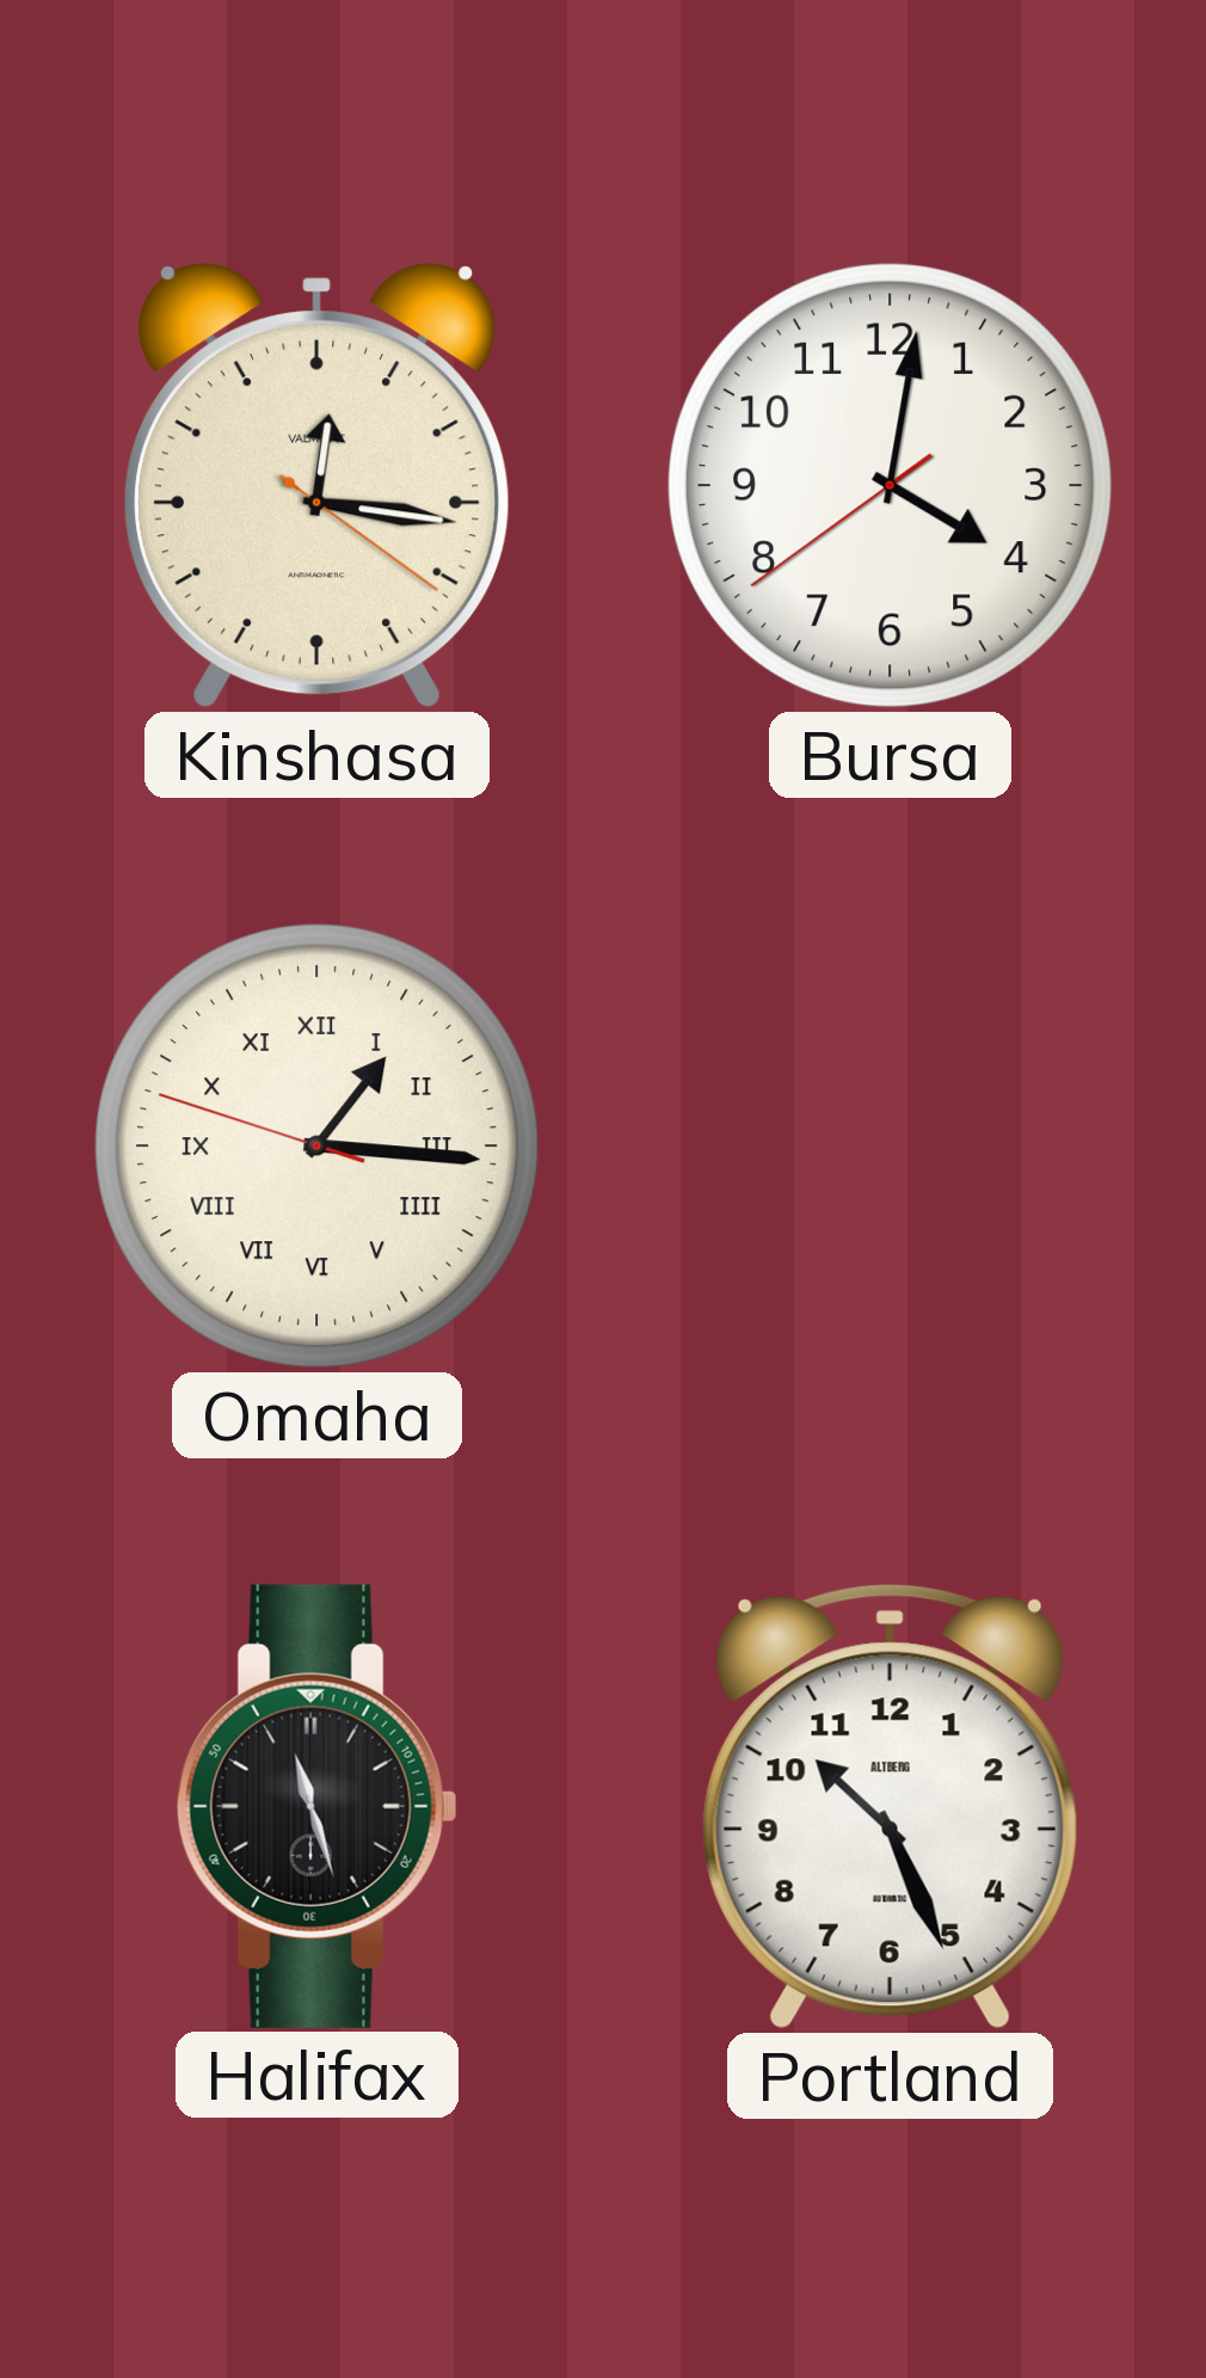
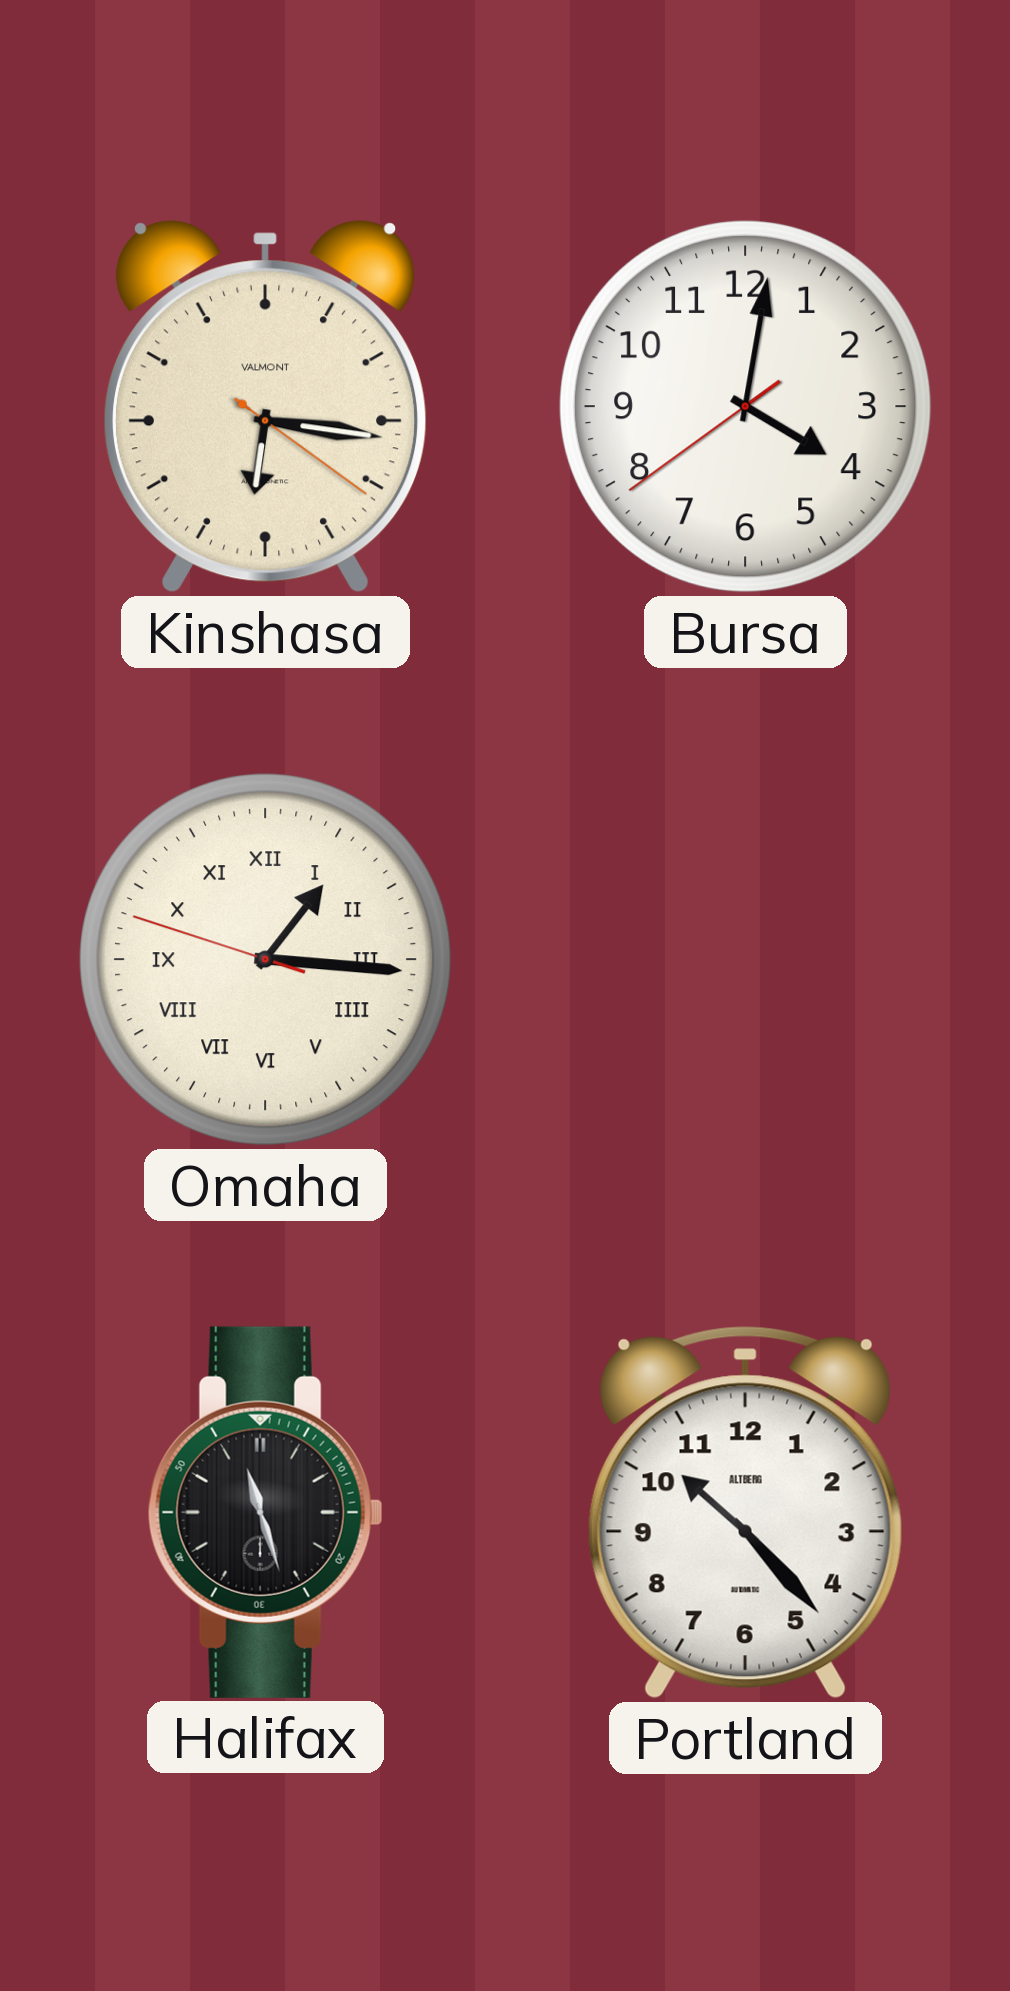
Kinshasa: 12:16 -> 6:16
Portland: 10:26 -> 10:23
